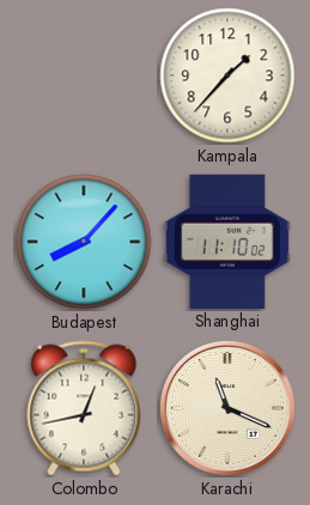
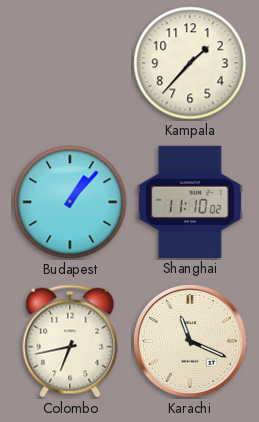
Budapest: 8:07 -> 1:07
Colombo: 12:43 -> 6:43
